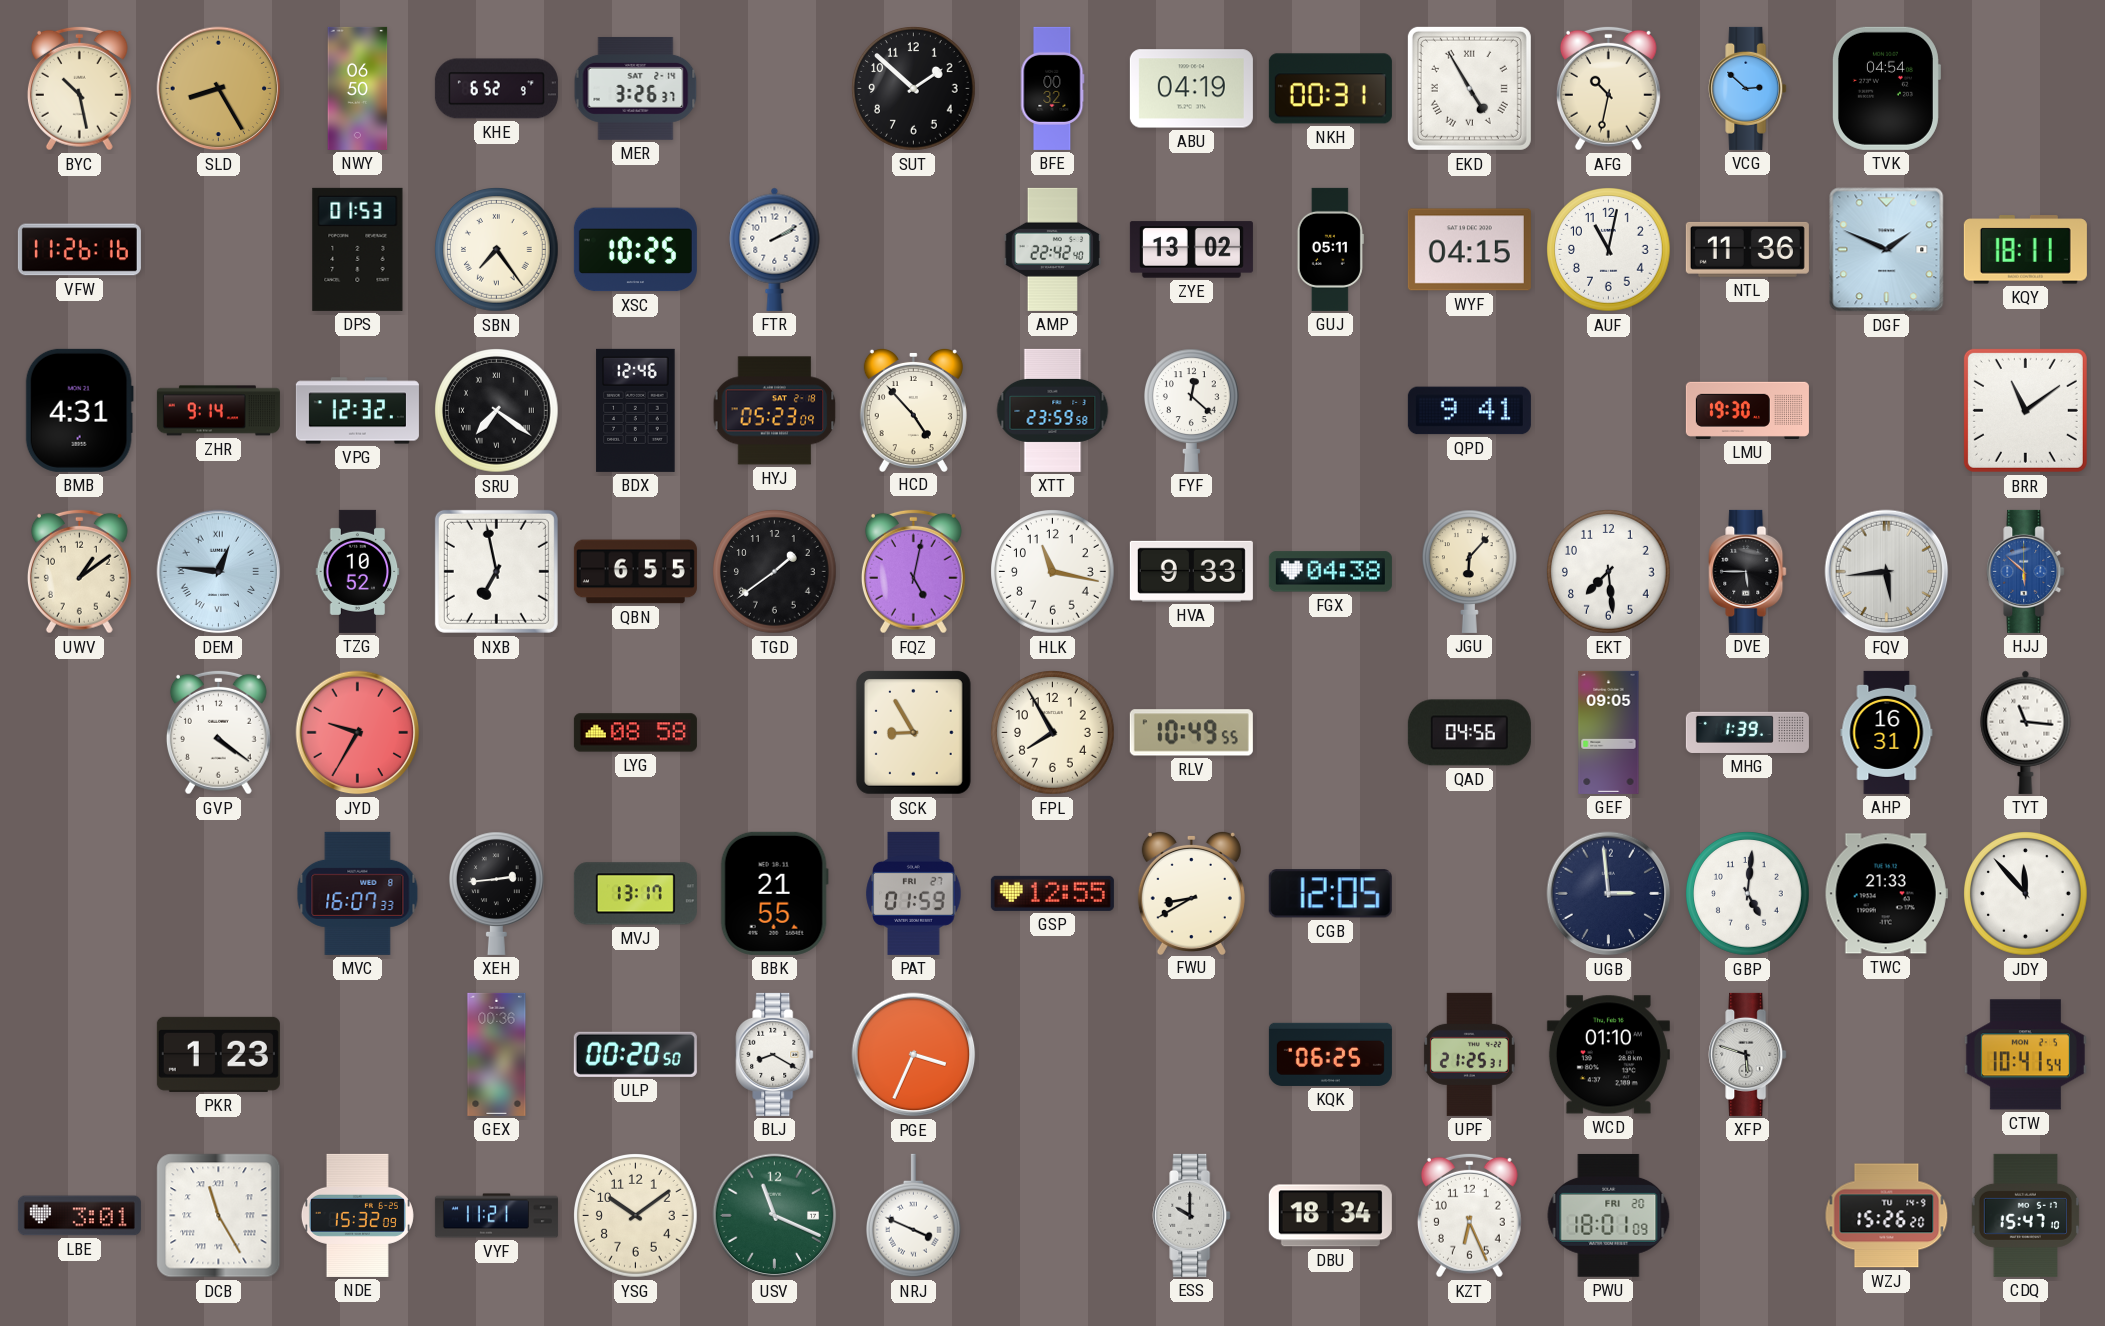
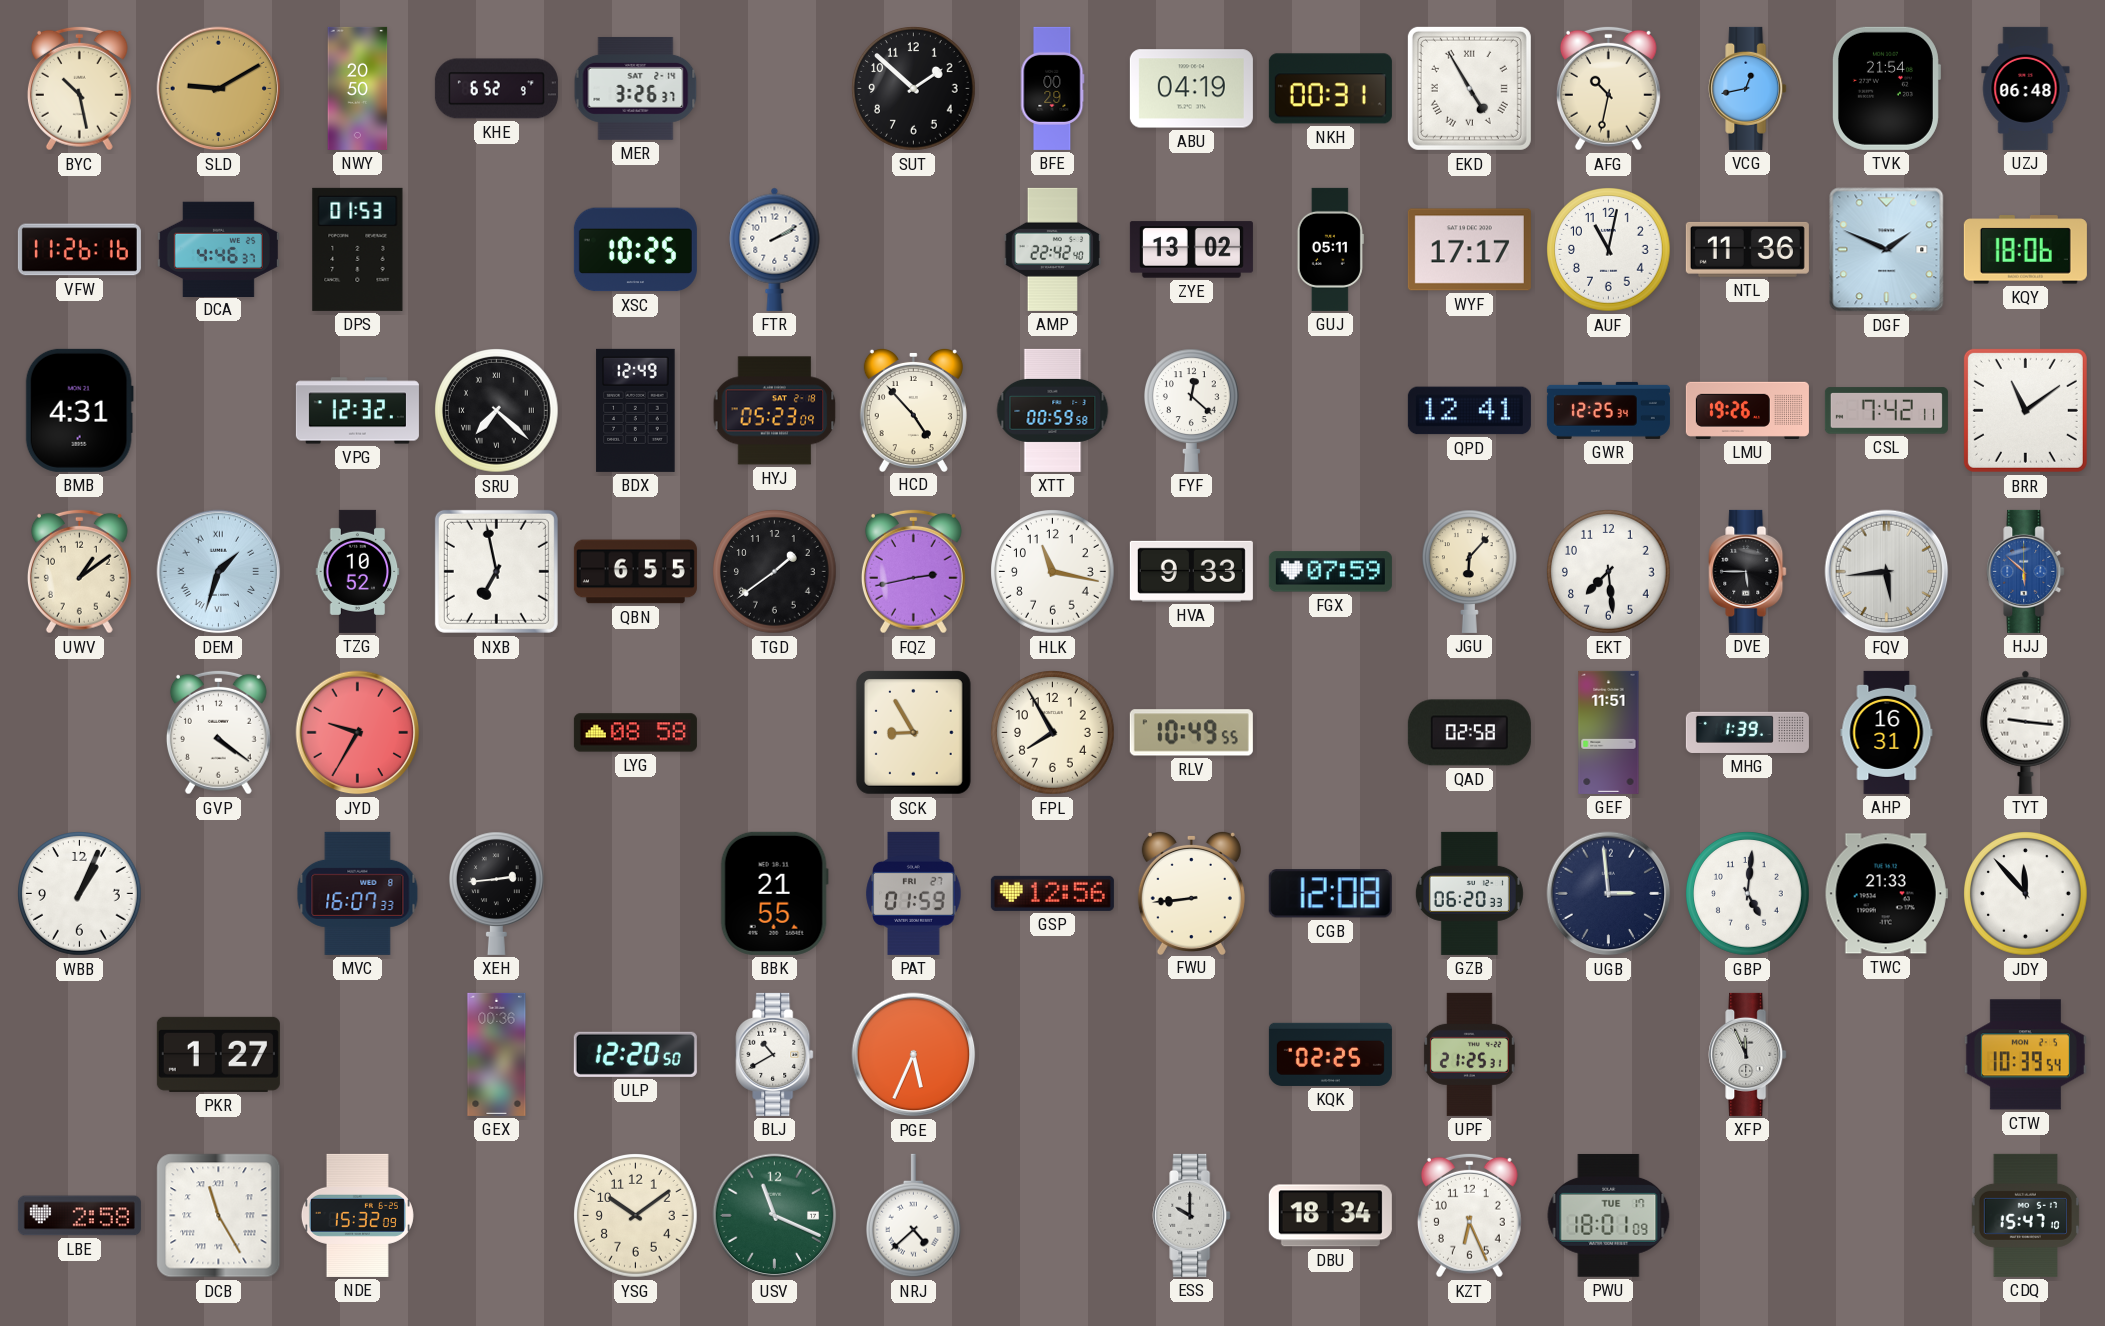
SLD: 8:25 -> 9:10
NWY: 06:50 -> 20:50
BFE: 00:32 -> 00:29
VCG: 2:52 -> 12:43
TVK: 04:54 -> 21:54
UZJ: none -> 06:48
DCA: none -> 4:46
SBN: 7:24 -> none
WYF: 04:15 -> 17:17
KQY: 18:11 -> 18:06
ZHR: 9:14 -> none
SRU: 7:21 -> 7:22
BDX: 12:46 -> 12:49
XTT: 23:59 -> 00:59
QPD: 9:41 -> 12:41
GWR: none -> 12:25
LMU: 19:30 -> 19:26
CSL: none -> 7:42
DEM: 12:46 -> 1:33
FQZ: 5:02 -> 2:43
FGX: 04:38 -> 07:59
QAD: 04:56 -> 02:58
GEF: 09:05 -> 11:51
TYT: 11:16 -> 9:16
WBB: none -> 1:04
MVJ: 13:17 -> none
GSP: 12:55 -> 12:56
FWU: 8:40 -> 8:44
CGB: 12:05 -> 12:08
GZB: none -> 06:20
PKR: 1:23 -> 1:27
ULP: 00:20 -> 12:20
BLJ: 8:20 -> 10:40
PGE: 3:34 -> 5:34
KQK: 06:25 -> 02:25
WCD: 01:10 -> none
XFP: 5:48 -> 11:56
CTW: 10:41 -> 10:39
LBE: 3:01 -> 2:58
VYF: 11:21 -> none
NRJ: 3:49 -> 4:38
PWU date: FRI 20 -> TUE 17
WZJ: 15:26 -> none
